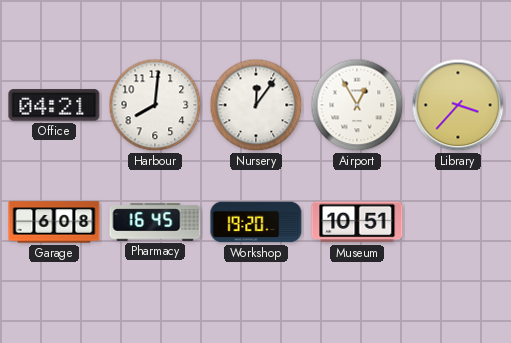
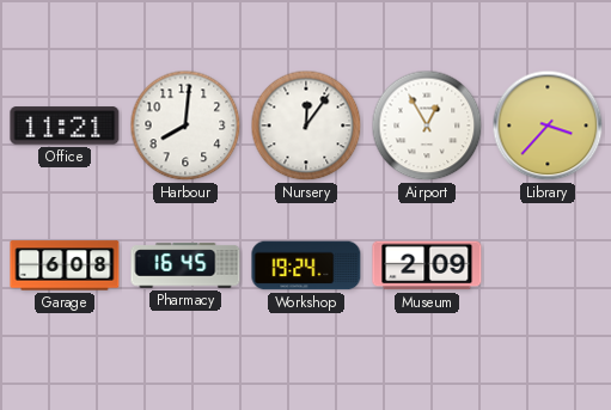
Office: 04:21 -> 11:21
Workshop: 19:20 -> 19:24
Museum: 10:51 -> 2:09
